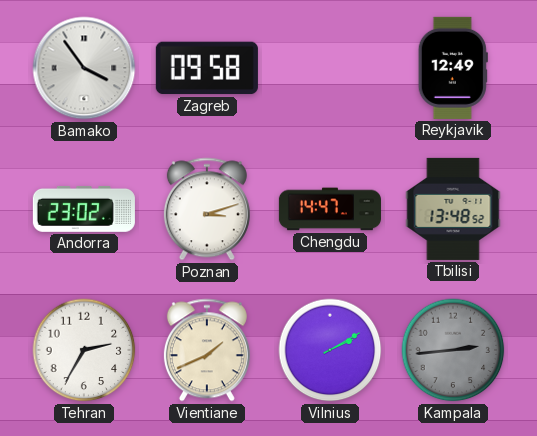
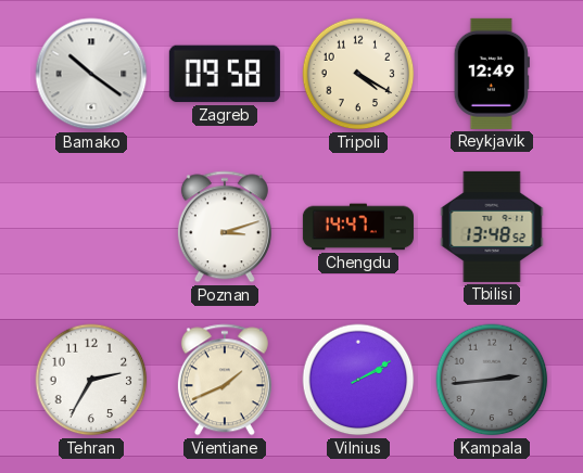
Bamako: 3:54 -> 10:21
Tripoli: none -> 4:20
Andorra: 23:02 -> none
